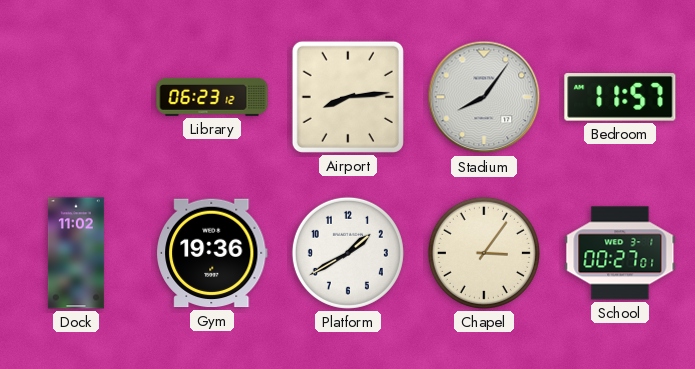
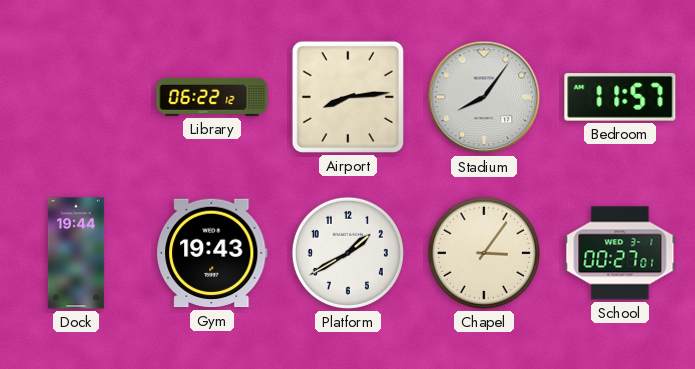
Library: 06:23 -> 06:22
Dock: 11:02 -> 19:44
Gym: 19:36 -> 19:43
